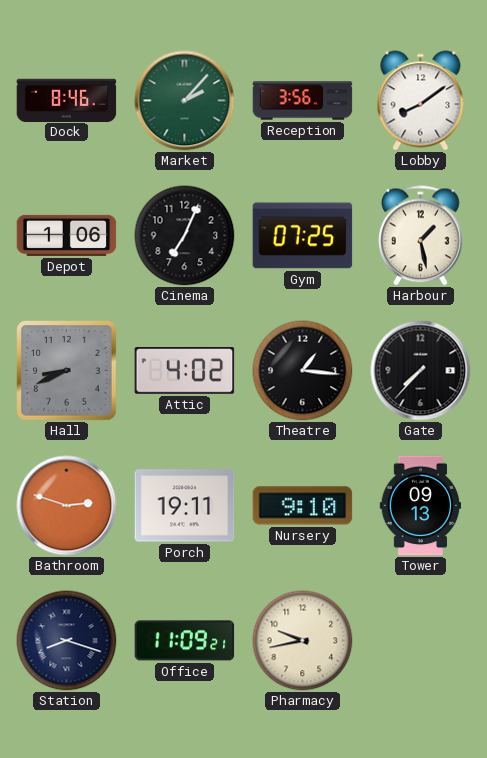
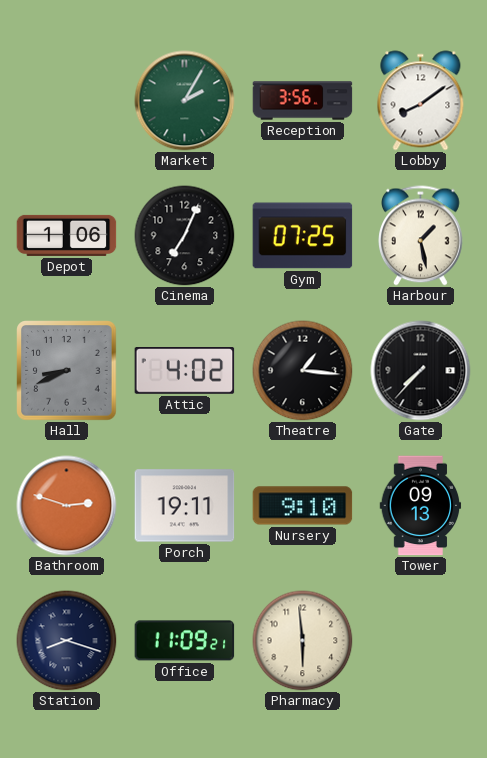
Dock: 8:46 -> none
Market: 2:07 -> 2:05
Pharmacy: 9:43 -> 5:59
